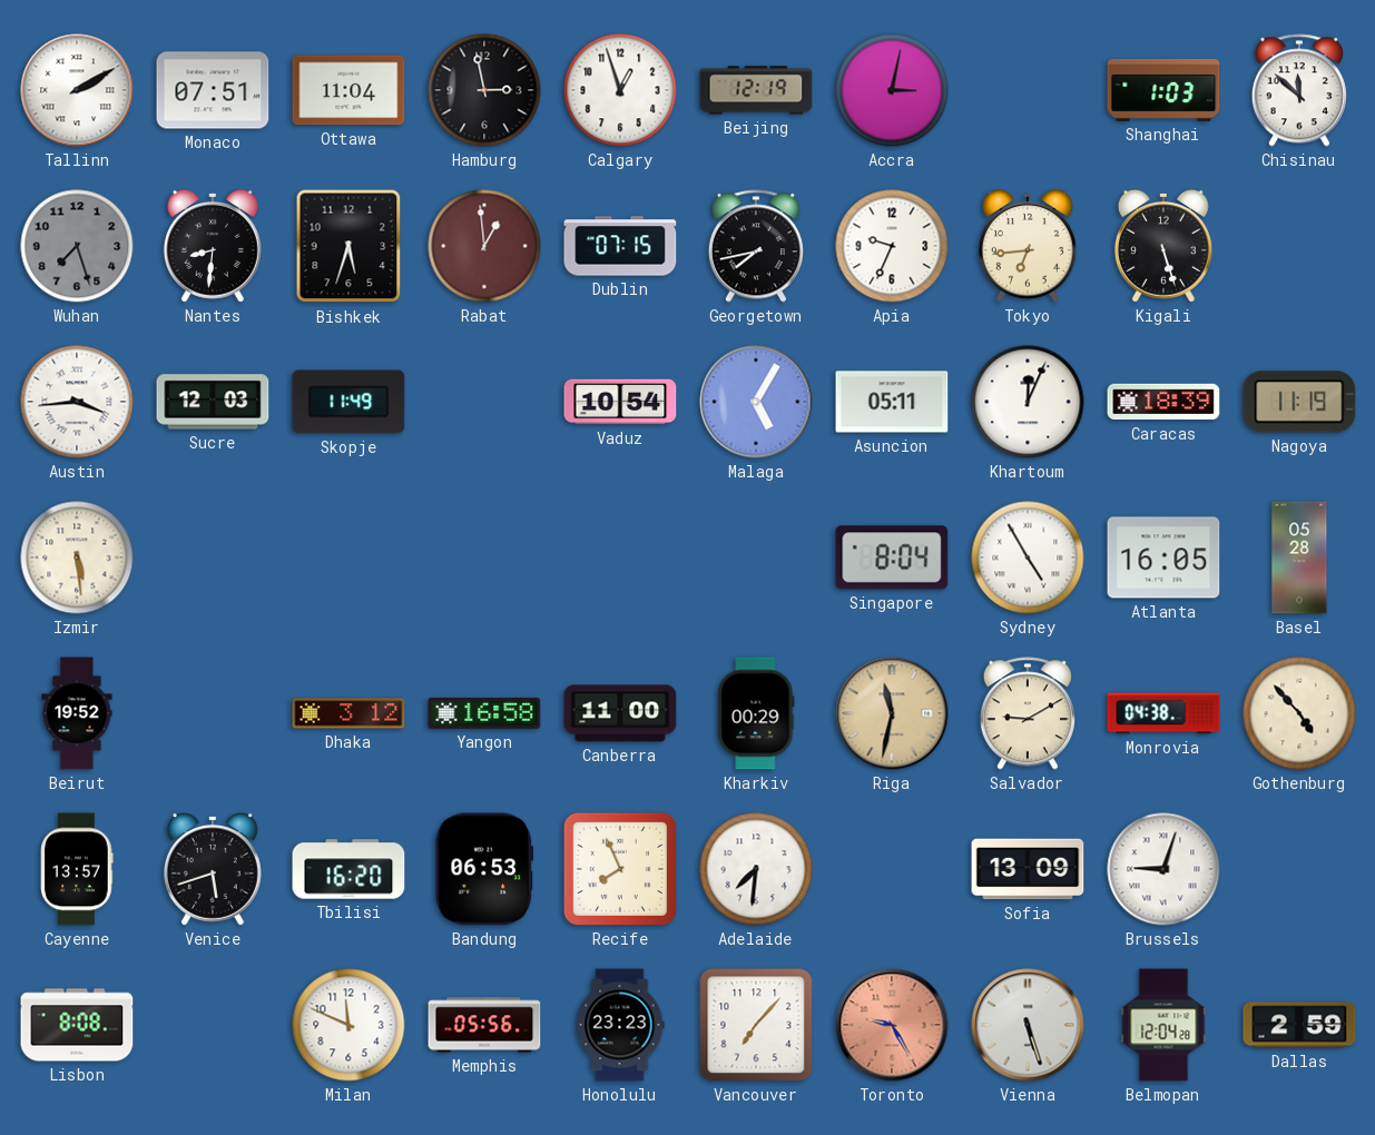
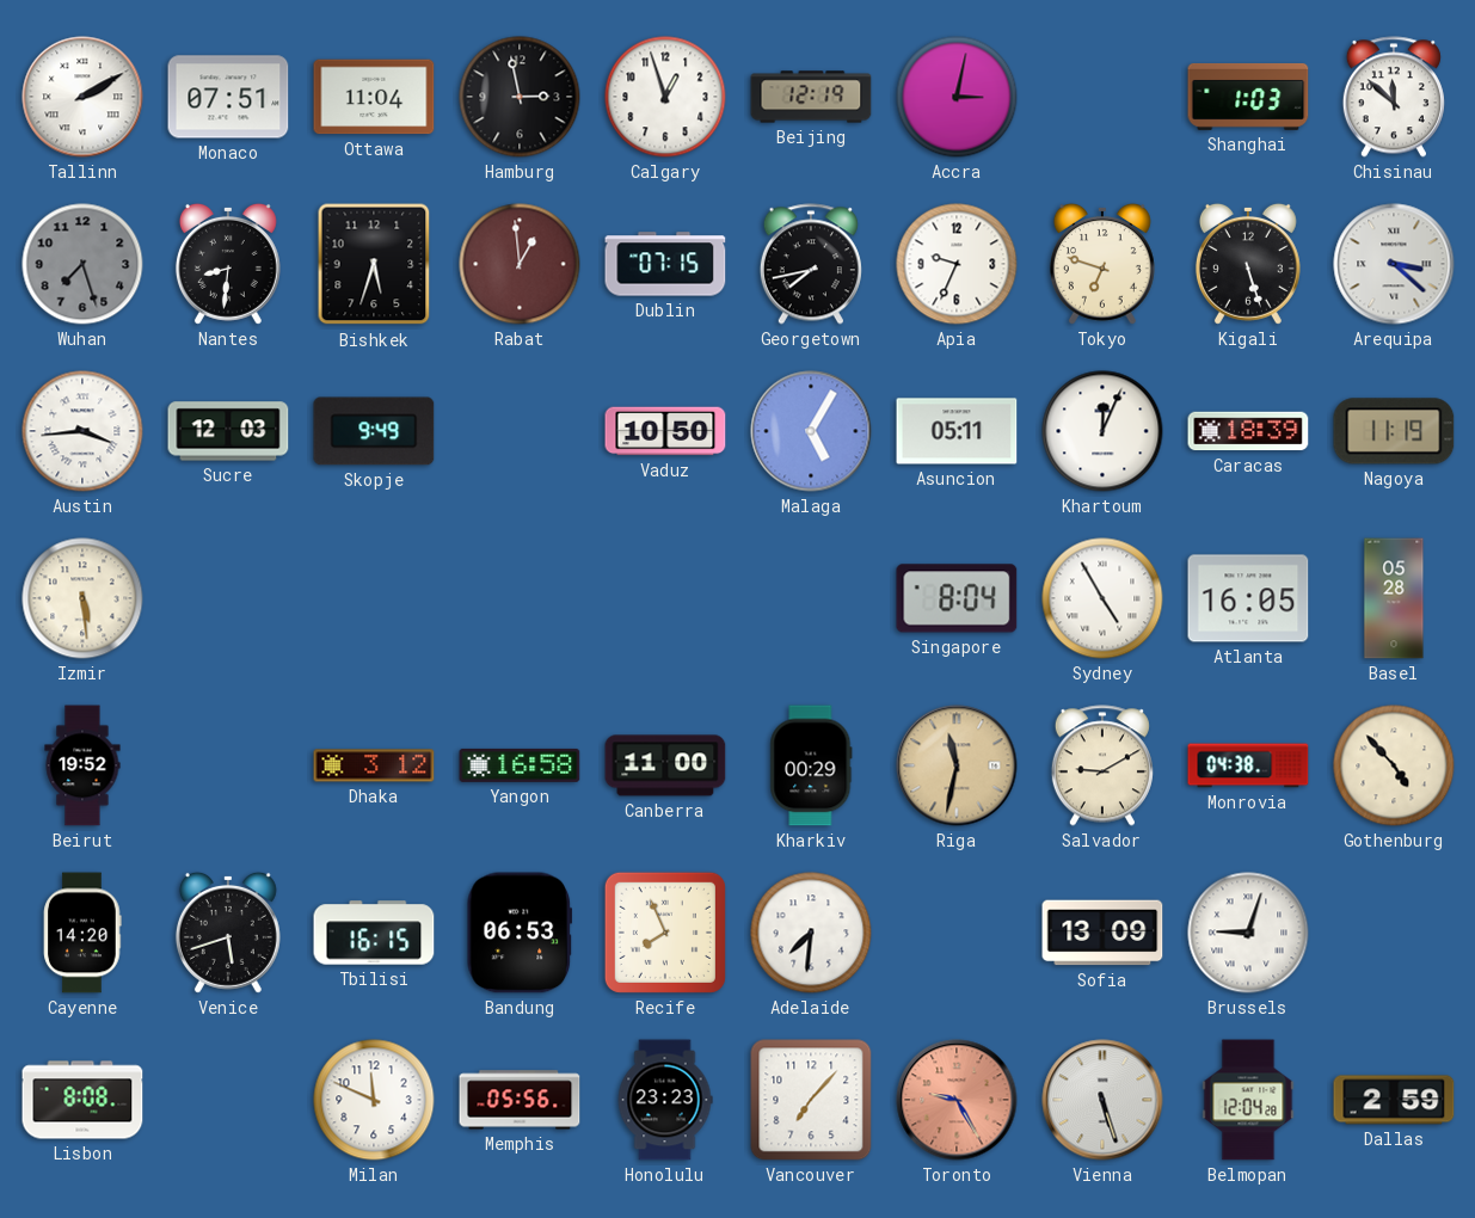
Tokyo: 6:44 -> 6:48
Arequipa: none -> 3:22
Skopje: 11:49 -> 9:49
Vaduz: 10:54 -> 10:50
Cayenne: 13:57 -> 14:20
Tbilisi: 16:20 -> 16:15
